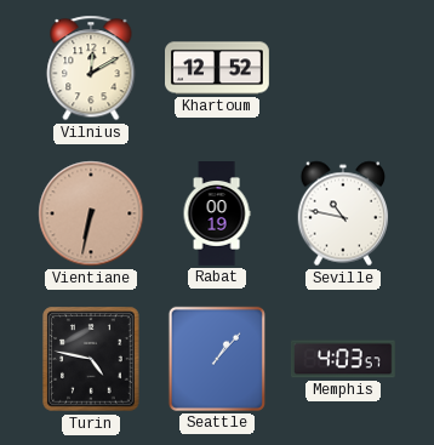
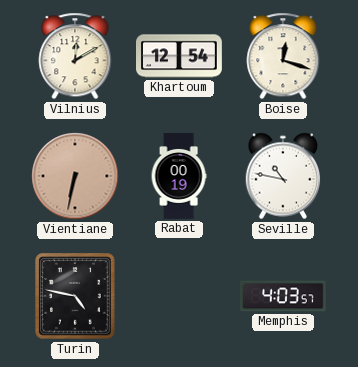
Khartoum: 12:52 -> 12:54
Boise: none -> 12:18
Seattle: 1:07 -> none
